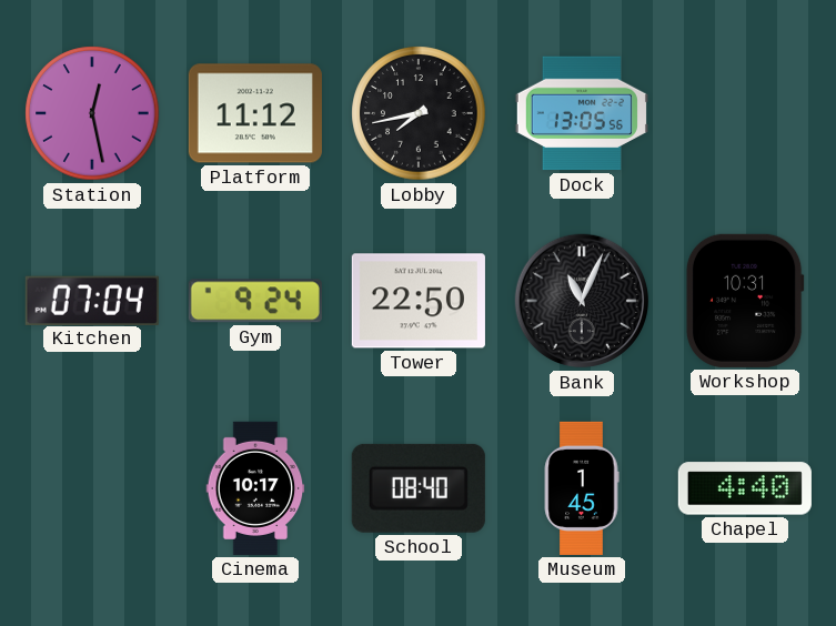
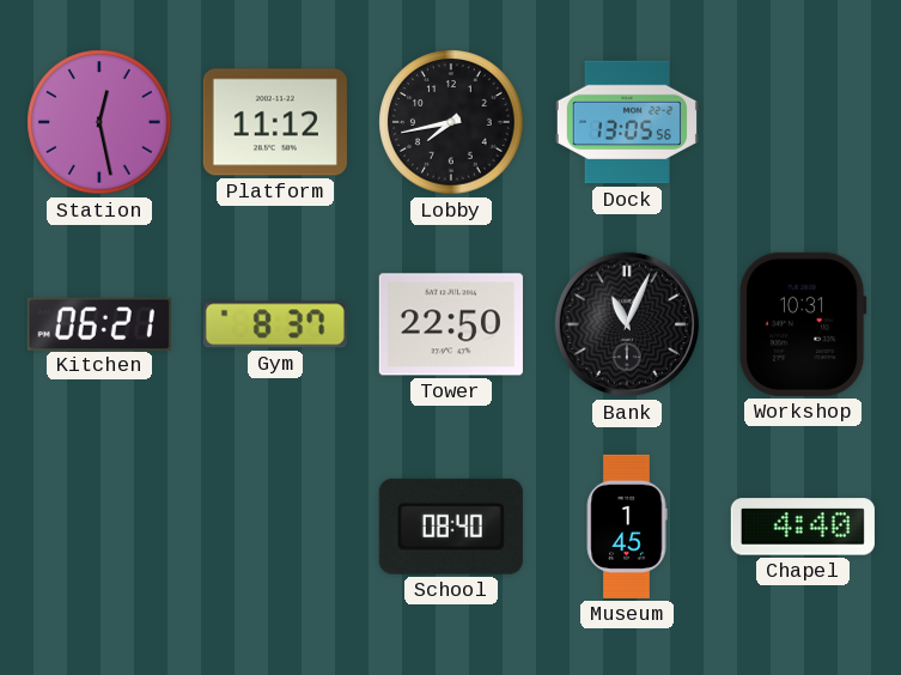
Kitchen: 07:04 -> 06:21
Gym: 9:24 -> 8:37
Cinema: 10:17 -> none
